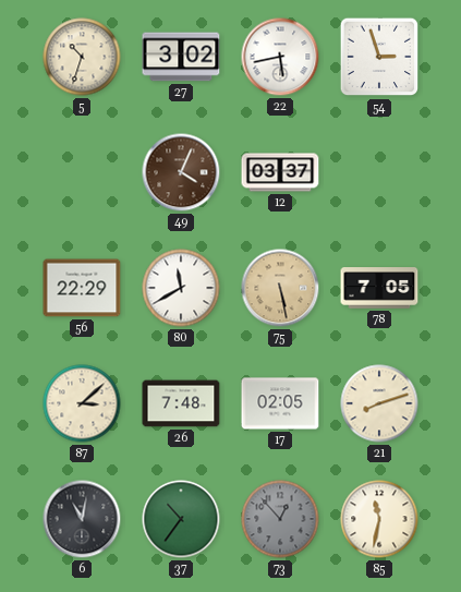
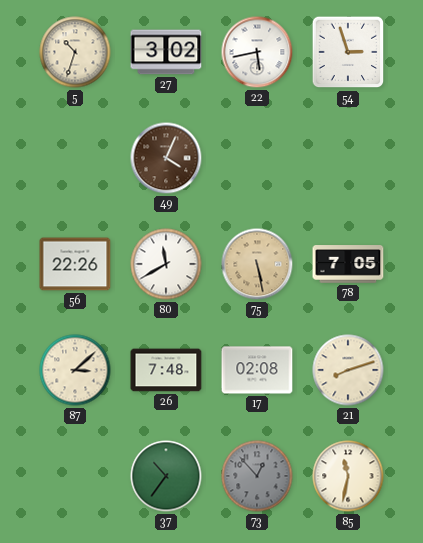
12: 03:37 -> none
56: 22:29 -> 22:26
17: 02:05 -> 02:08
6: 11:02 -> none
